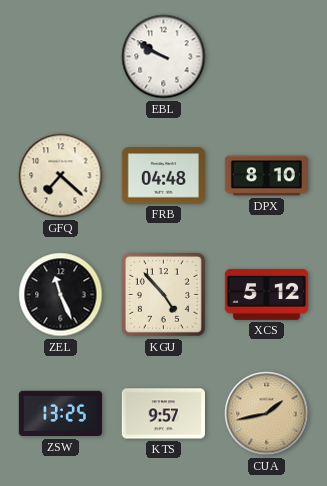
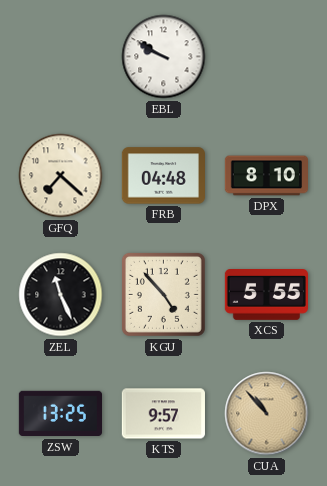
XCS: 5:12 -> 5:55
CUA: 1:43 -> 10:53
